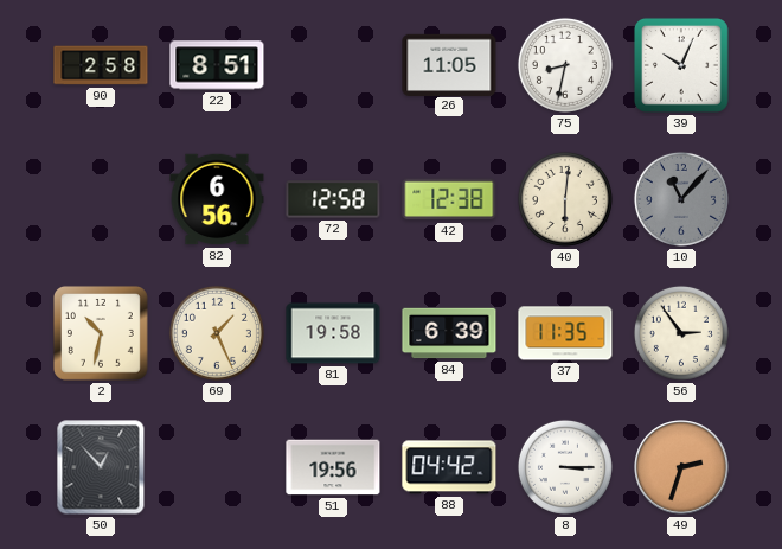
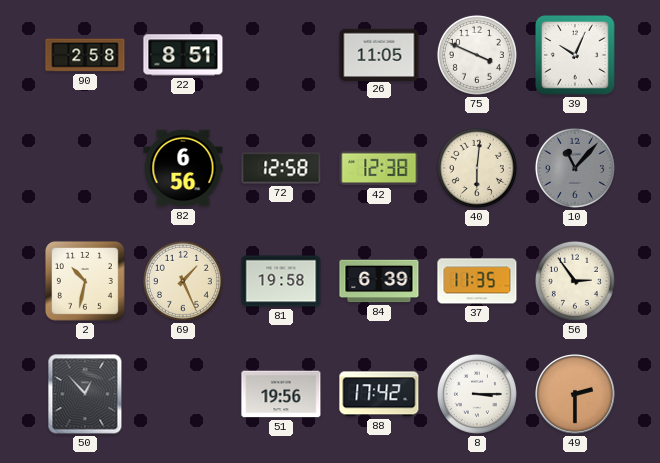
75: 8:32 -> 3:49
88: 04:42 -> 17:42
49: 2:33 -> 2:30
